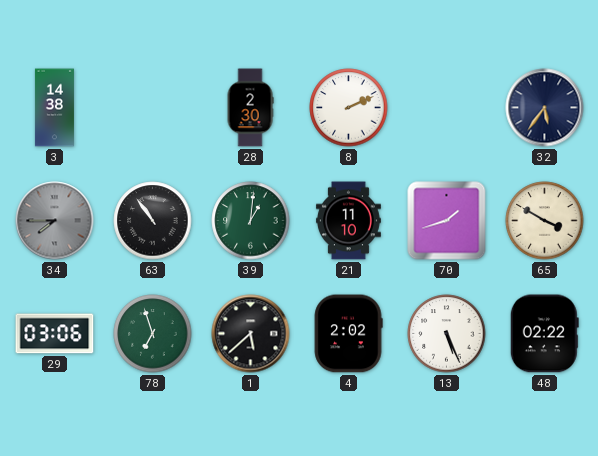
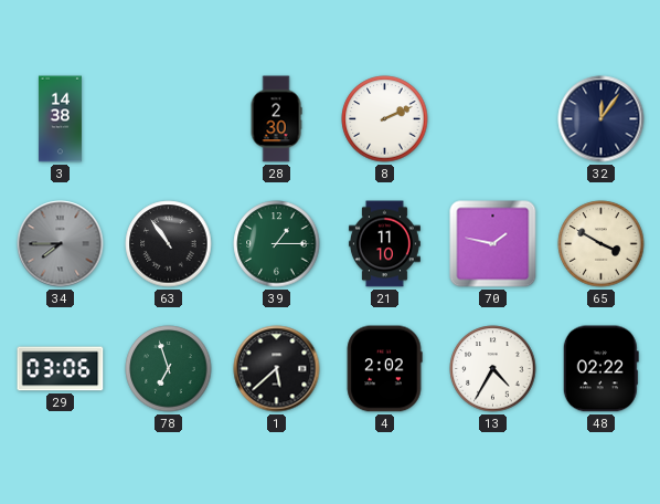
32: 5:36 -> 12:06
39: 1:01 -> 1:15
70: 1:42 -> 1:47
13: 5:26 -> 4:35
